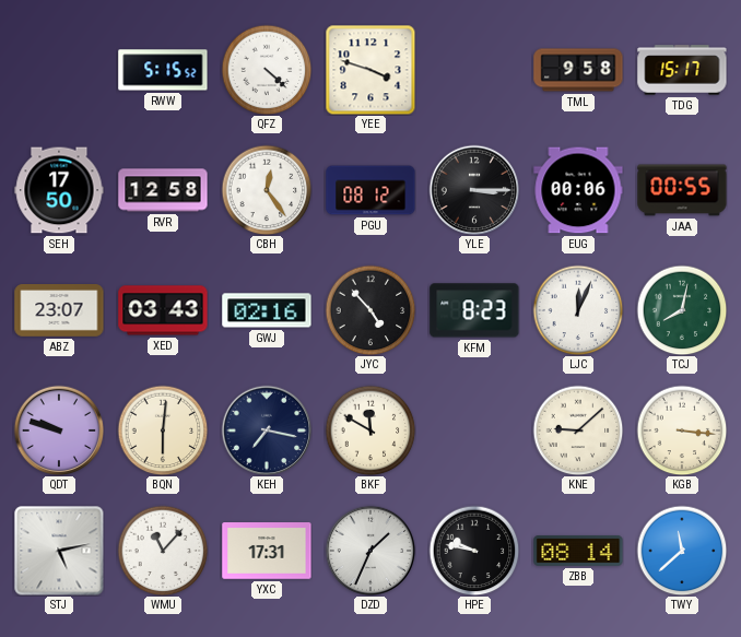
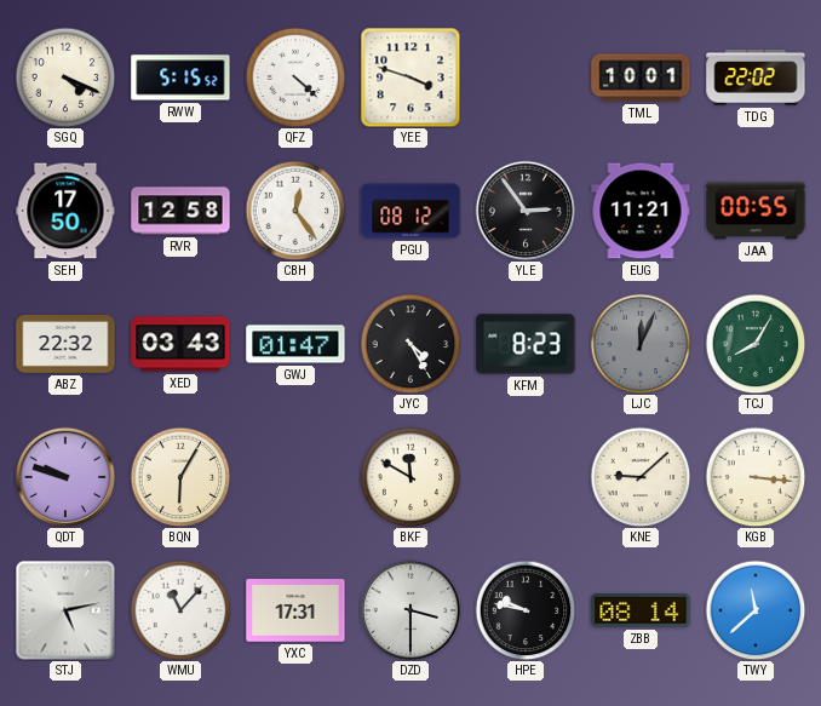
SGQ: none -> 4:19
TML: 9:58 -> 10:01
TDG: 15:17 -> 22:02
YLE: 3:15 -> 2:54
EUG: 00:06 -> 11:21
ABZ: 23:07 -> 22:32
GWJ: 02:16 -> 01:47
JYC: 4:53 -> 4:25
LJC dial: white -> grey
TCJ: 8:02 -> 8:05
BQN: 6:01 -> 6:05
KEH: 7:17 -> none
DZD: 1:34 -> 3:30
